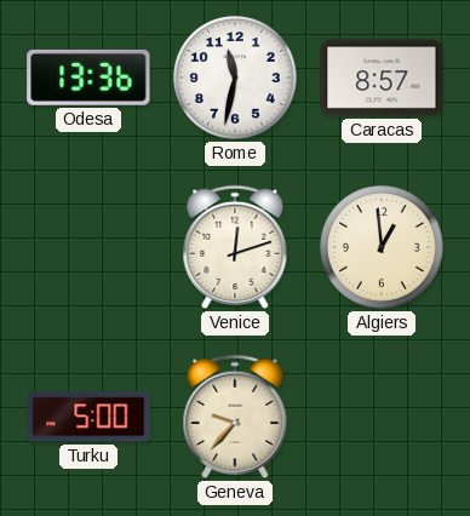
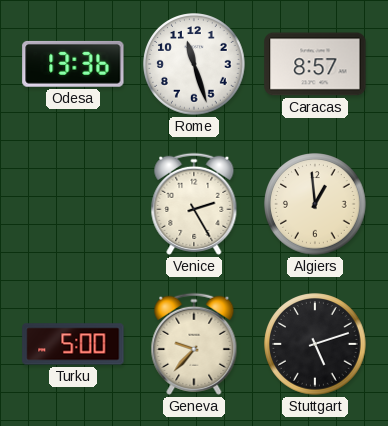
Rome: 11:32 -> 11:27
Venice: 12:12 -> 2:25
Stuttgart: none -> 5:12
